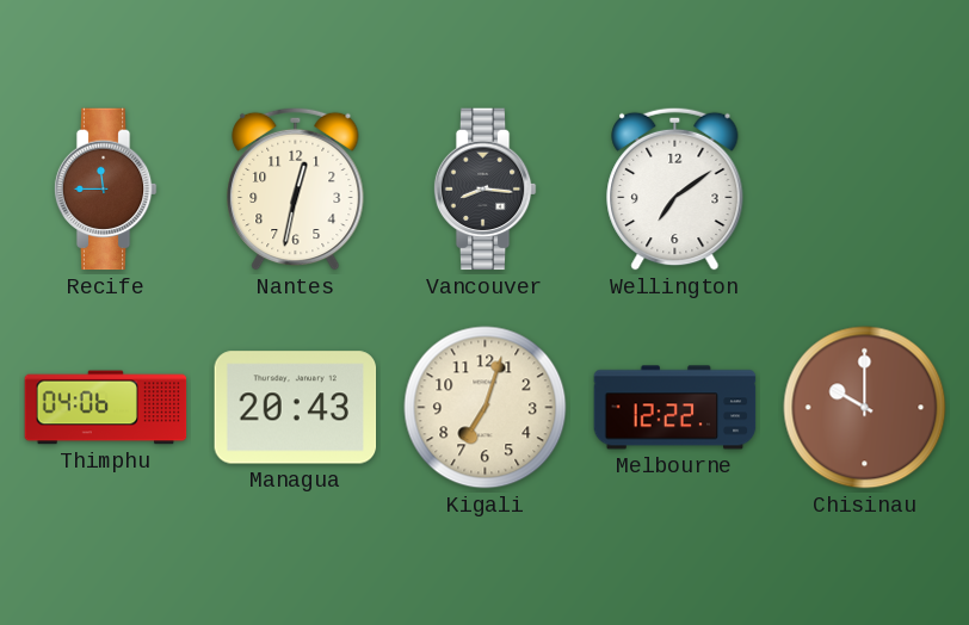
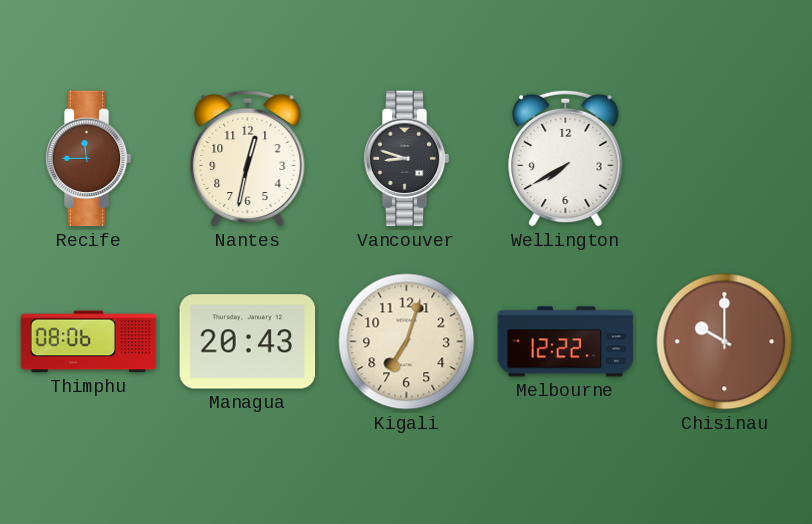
Vancouver: 8:16 -> 8:48
Wellington: 7:09 -> 7:40
Thimphu: 04:06 -> 08:06
